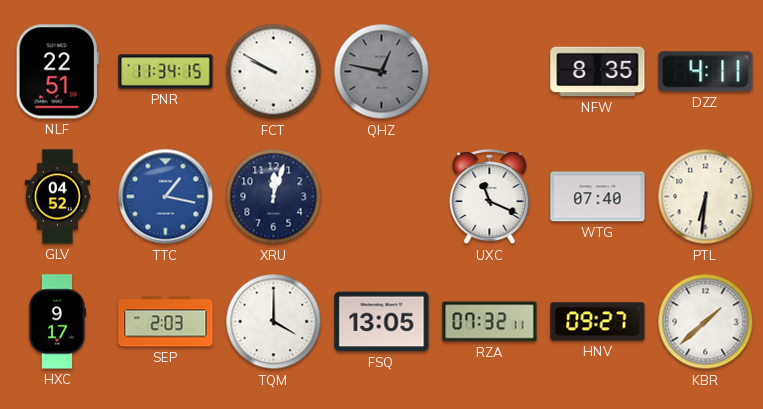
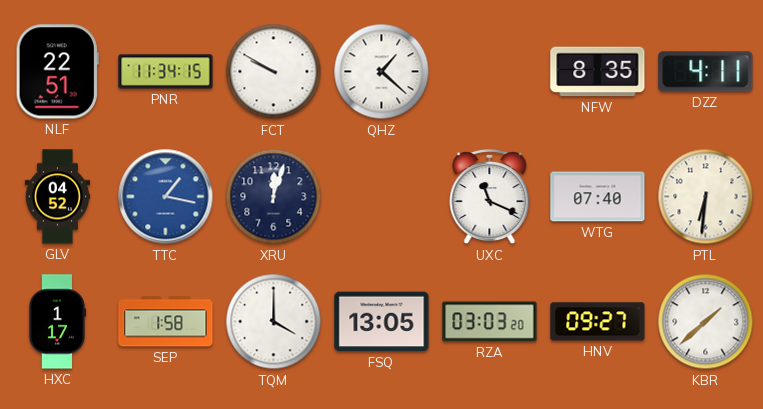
QHZ: 12:47 -> 1:22
QHZ dial: grey -> white
HXC: 9:17 -> 1:17
SEP: 2:03 -> 1:58
RZA: 07:32 -> 03:03
